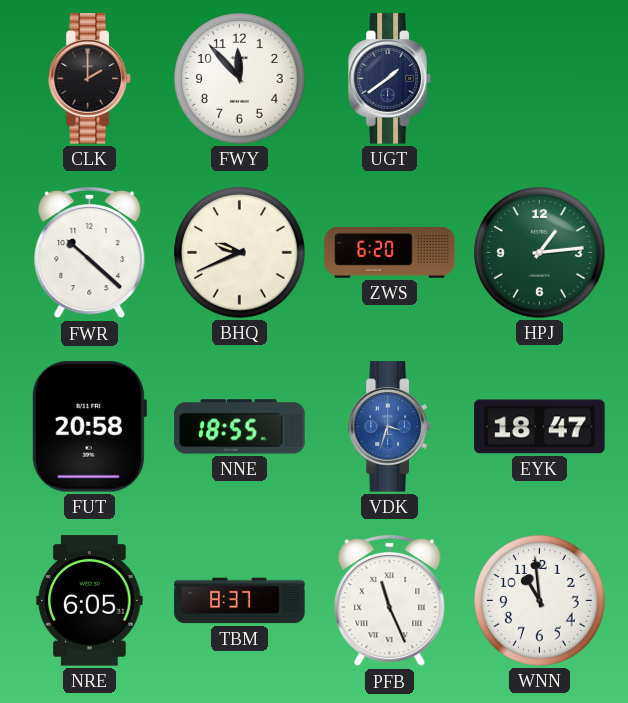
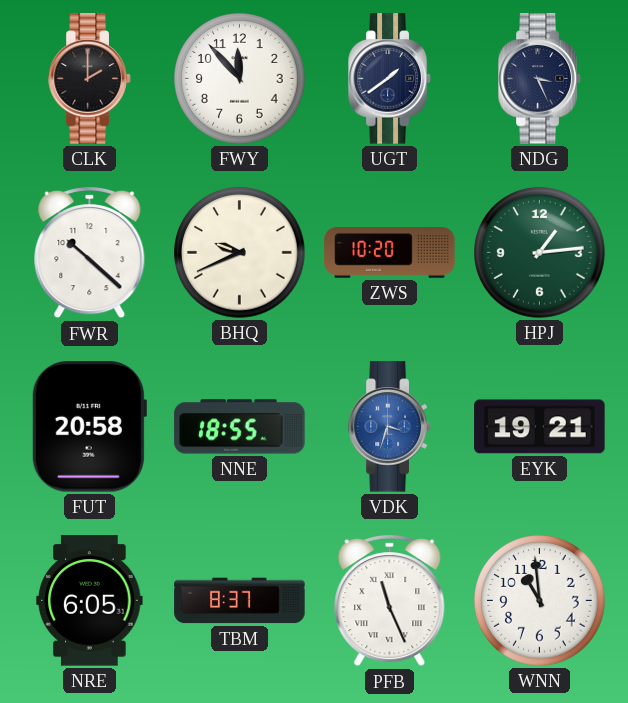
NDG: none -> 3:26
ZWS: 6:20 -> 10:20
EYK: 18:47 -> 19:21
